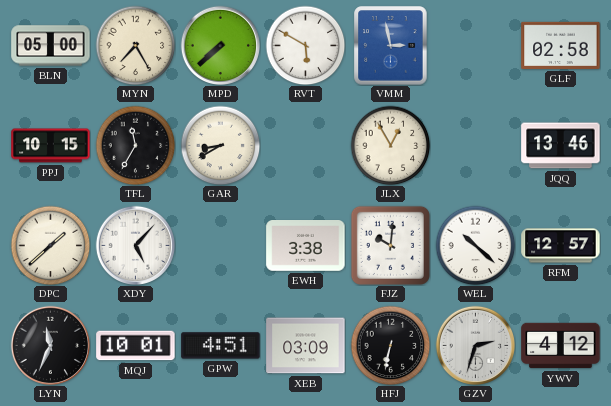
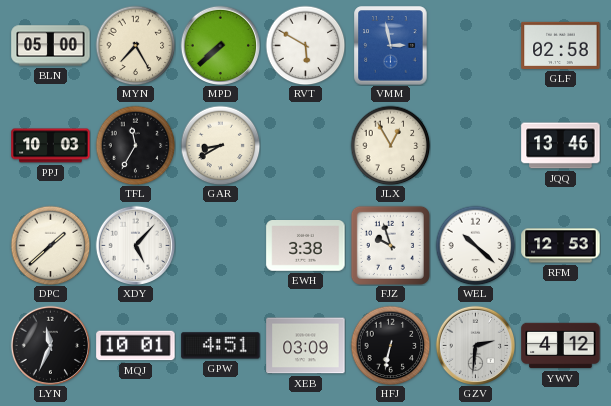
PPJ: 10:15 -> 10:03
FJZ: 10:01 -> 9:57
RFM: 12:57 -> 12:53
GZV: 2:33 -> 2:31
